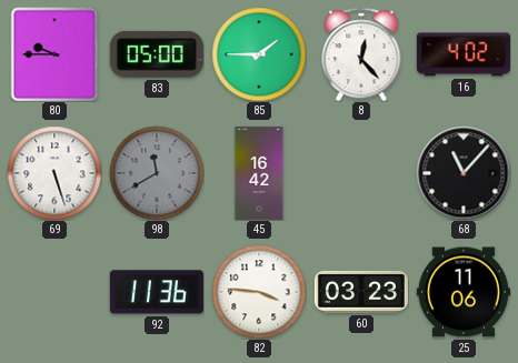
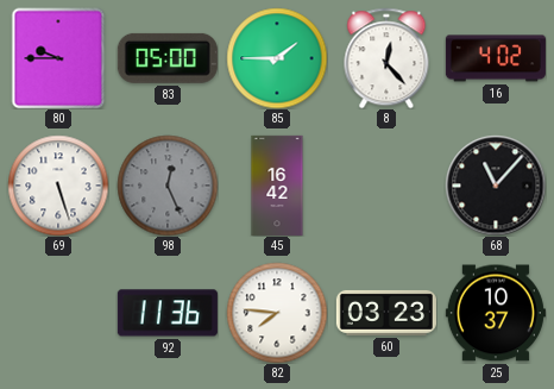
98: 11:40 -> 12:26
82: 3:46 -> 7:46
25: 11:06 -> 10:37
